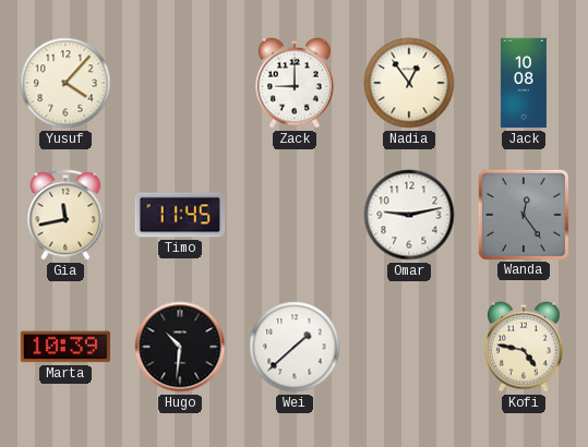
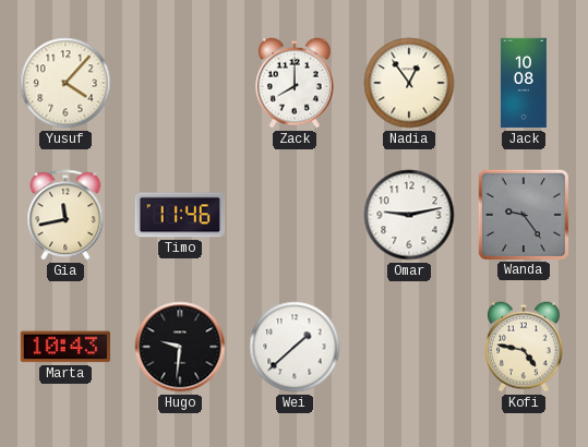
Zack: 9:00 -> 8:00
Timo: 11:45 -> 11:46
Wanda: 12:24 -> 9:24
Marta: 10:39 -> 10:43
Hugo: 10:31 -> 9:31
